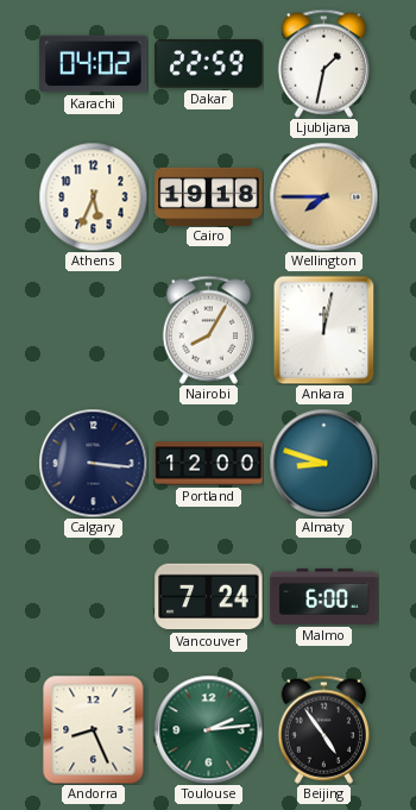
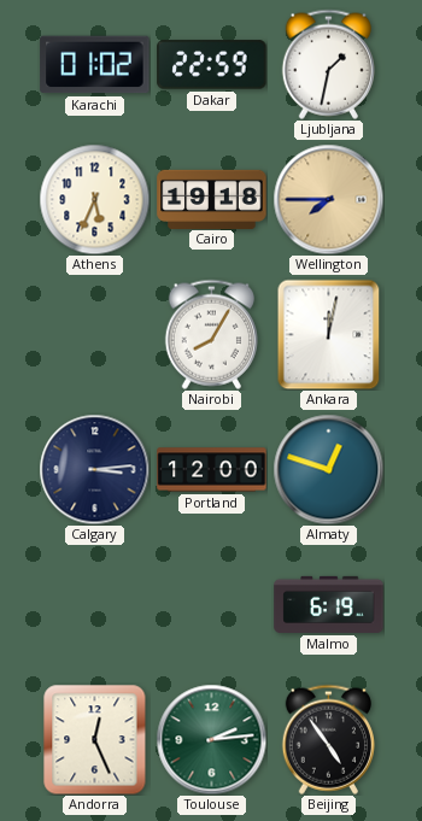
Karachi: 04:02 -> 01:02
Calgary: 3:16 -> 3:14
Almaty: 8:48 -> 12:48
Vancouver: 7:24 -> none
Malmo: 6:00 -> 6:19
Andorra: 8:26 -> 12:26
